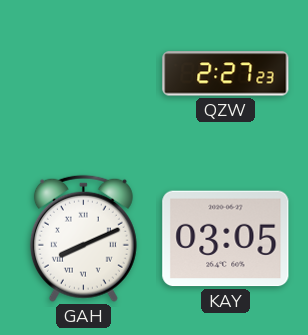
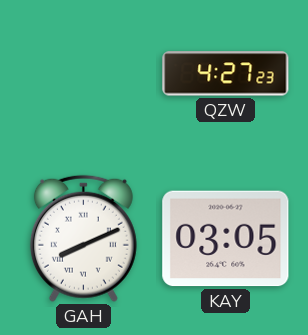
QZW: 2:27 -> 4:27
